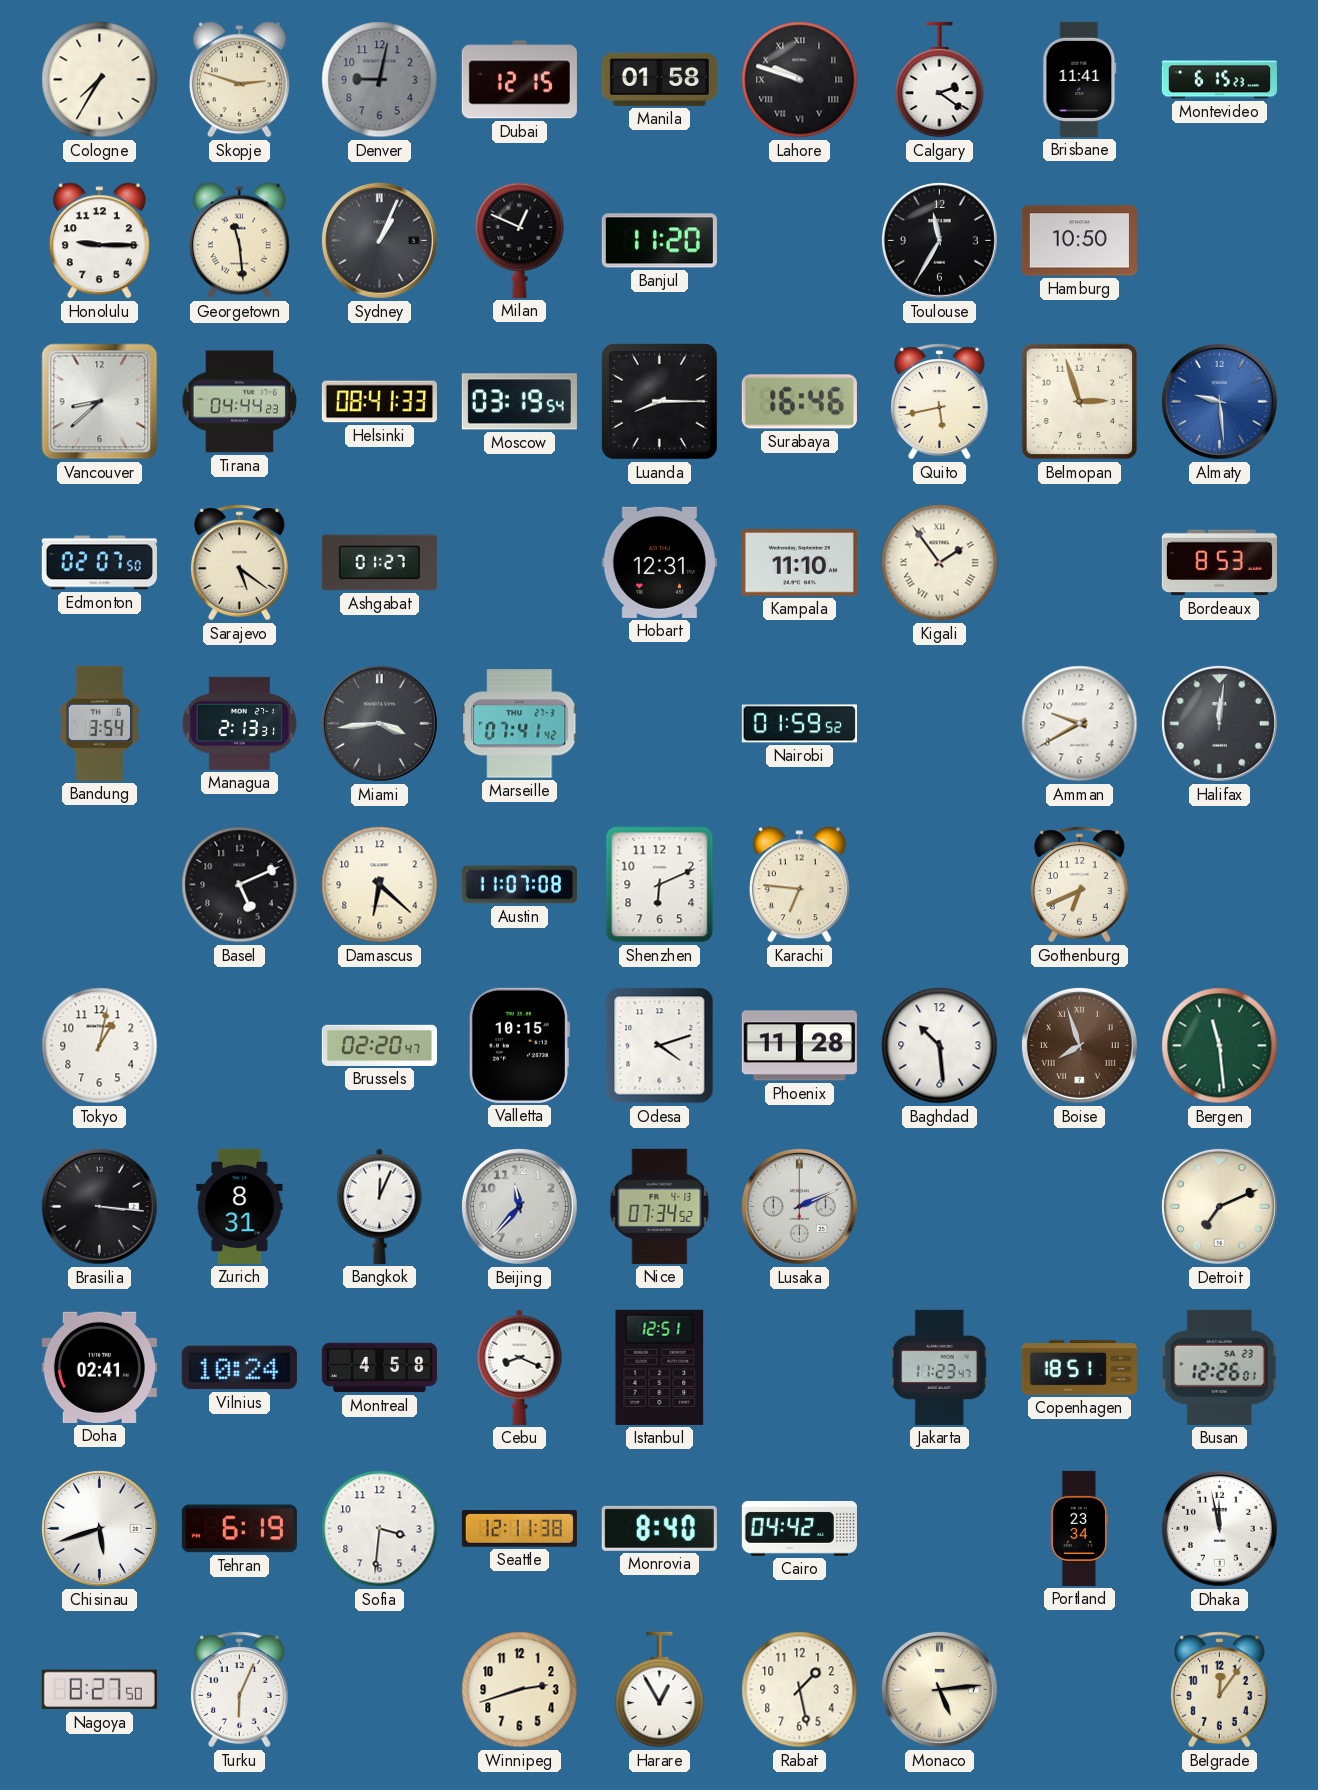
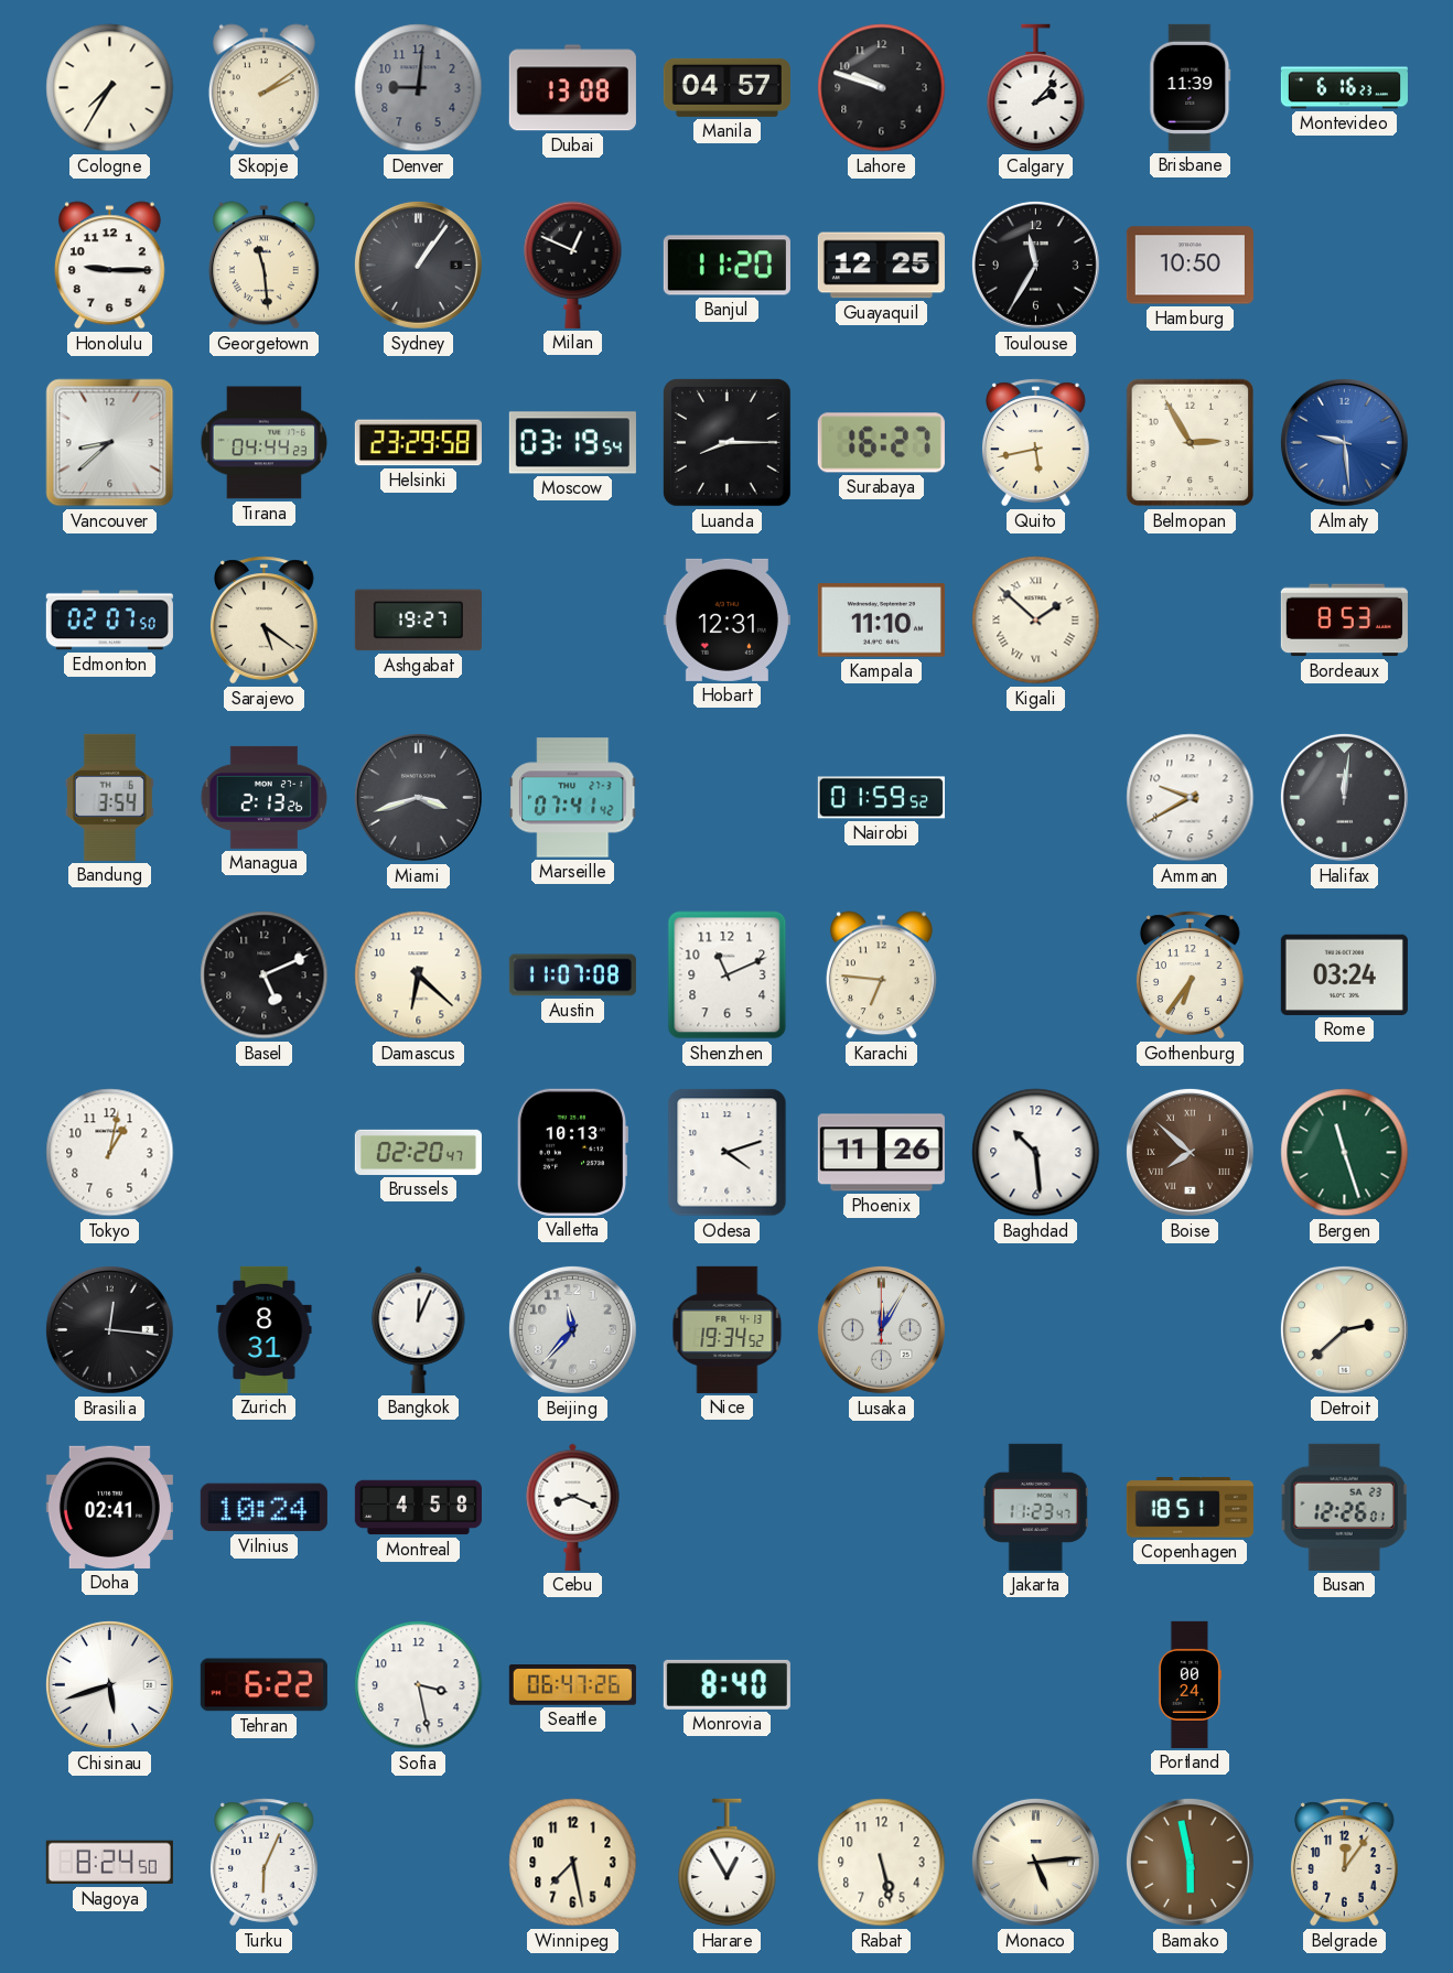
Skopje: 2:48 -> 2:09
Denver: 9:02 -> 9:01
Dubai: 12:15 -> 13:08
Manila: 01:58 -> 04:57
Lahore numerals: Roman -> Arabic
Calgary: 2:21 -> 2:07
Brisbane: 11:41 -> 11:39
Montevideo: 6:15 -> 6:16
Sydney: 1:04 -> 1:06
Guayaquil: none -> 12:25
Helsinki: 08:41 -> 23:29
Surabaya: 16:46 -> 16:27
Belmopan: 2:57 -> 2:55
Ashgabat: 01:27 -> 19:27
Kigali: 1:54 -> 1:52
Managua: 2:13:31 -> 2:13:26
Miami: 3:44 -> 3:42
Shenzhen: 6:11 -> 11:11
Gothenburg: 6:41 -> 6:36
Rome: none -> 03:24
Valletta: 10:15 -> 10:13
Phoenix: 11:28 -> 11:26
Boise: 7:57 -> 7:52
Bergen: 11:29 -> 11:27
Brasilia: 3:16 -> 12:16
Nice: 07:34 -> 19:34
Lusaka: 2:11 -> 12:05
Detroit: 7:11 -> 2:38
Istanbul: 12:51 -> none
Tehran: 6:19 -> 6:22
Sofia: 3:31 -> 3:28
Seattle: 12:11 -> 06:47
Cairo: 04:42 -> none
Portland: 23:34 -> 00:24
Dhaka: 11:58 -> none
Nagoya: 8:27 -> 8:24
Winnipeg: 2:42 -> 7:28
Rabat: 1:28 -> 5:28
Bamako: none -> 5:58
